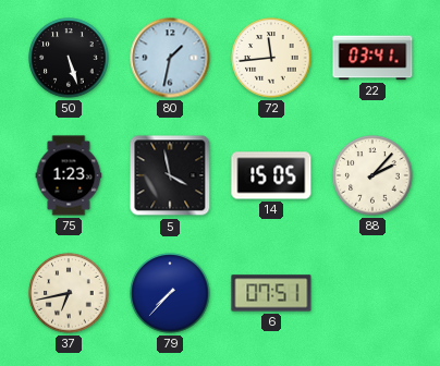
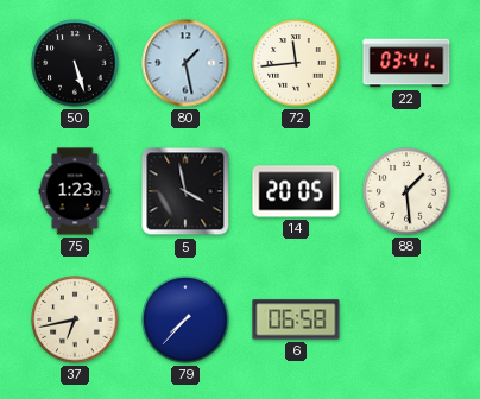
80: 1:32 -> 1:28
14: 15:05 -> 20:05
88: 2:07 -> 1:29
6: 07:51 -> 06:58
